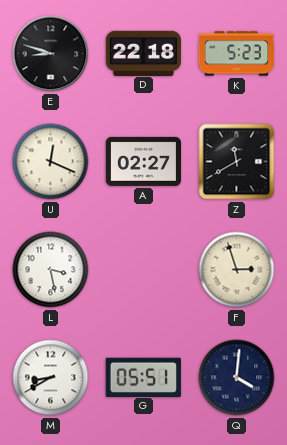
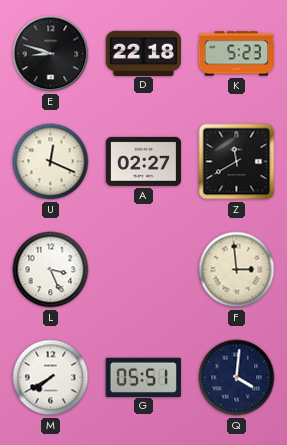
L: 3:28 -> 3:26
F: 2:57 -> 2:59
M: 8:40 -> 7:40
